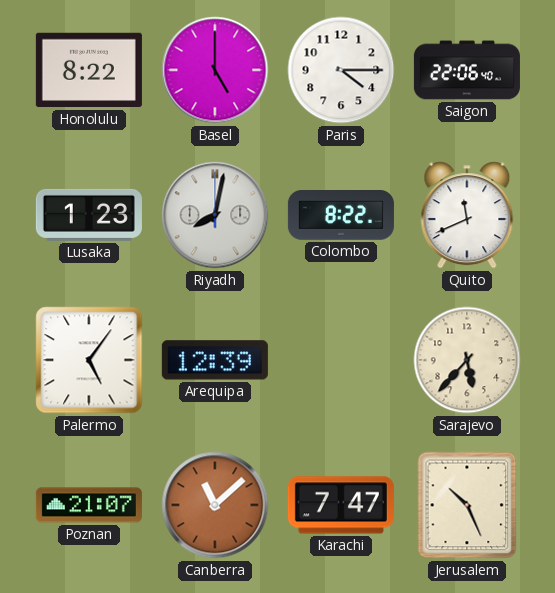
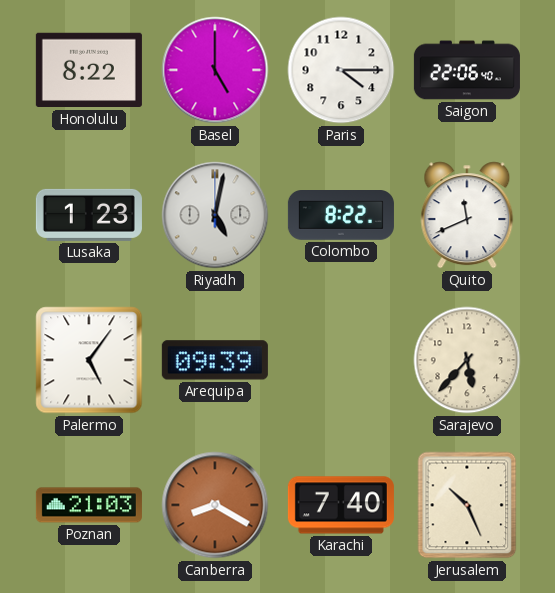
Riyadh: 8:02 -> 5:02
Arequipa: 12:39 -> 09:39
Poznan: 21:07 -> 21:03
Canberra: 11:08 -> 8:20
Karachi: 7:47 -> 7:40
